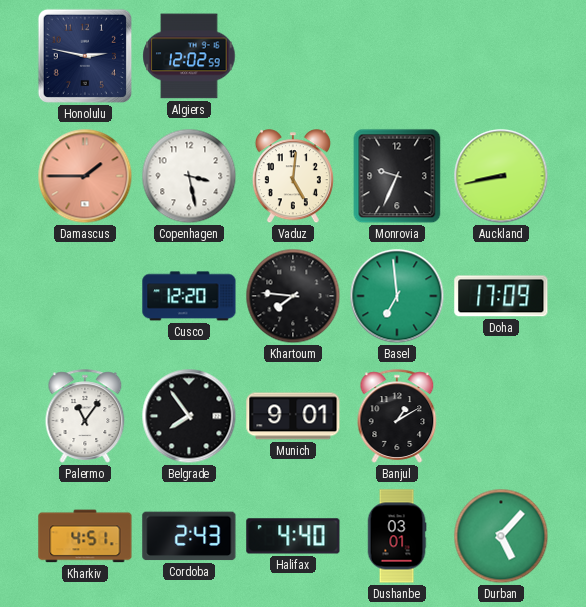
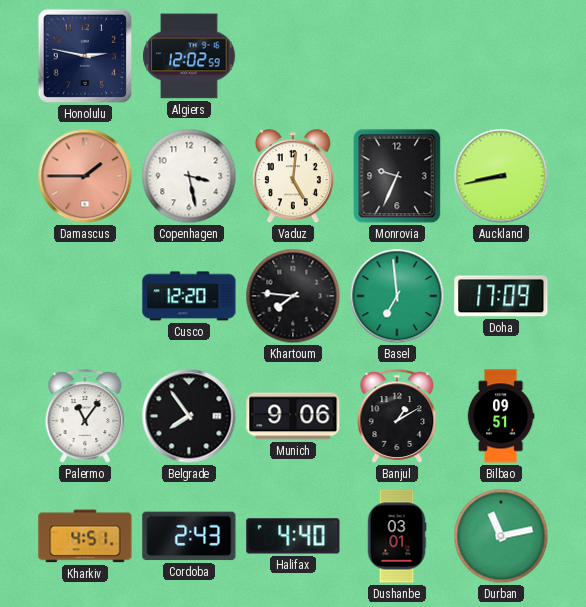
Munich: 9:01 -> 9:06
Bilbao: none -> 09:51
Durban: 5:07 -> 11:13
